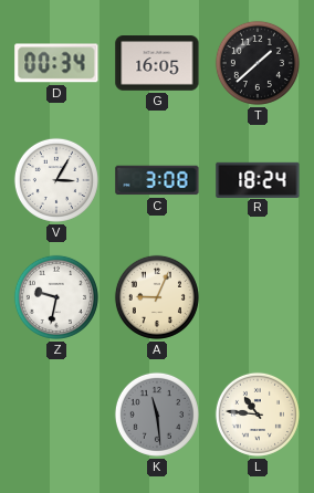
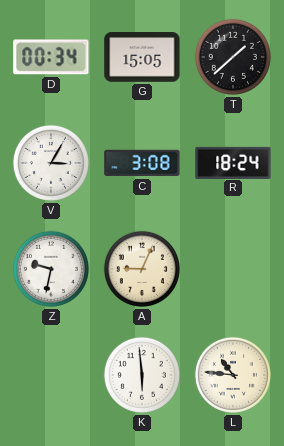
G: 16:05 -> 15:05
K: 11:29 -> 5:59
K dial: grey -> white
